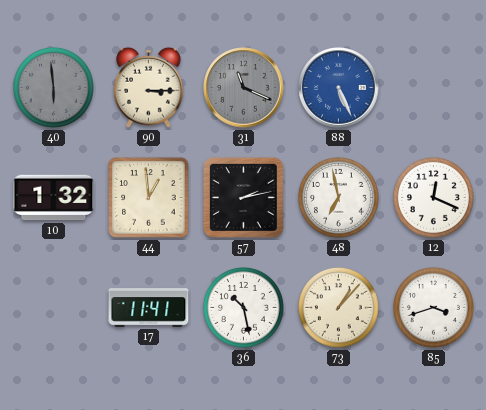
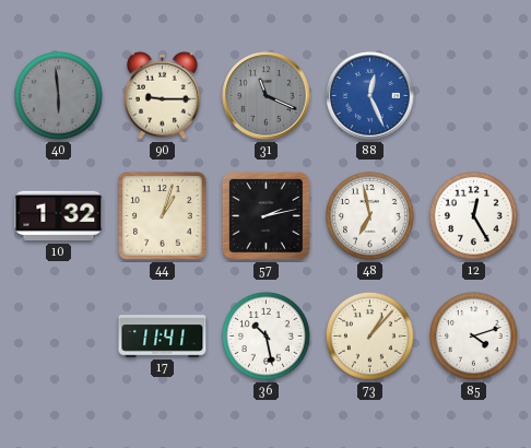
90: 3:15 -> 9:15
88: 5:26 -> 12:26
44: 12:59 -> 1:03
12: 12:19 -> 12:25
85: 3:42 -> 4:12
